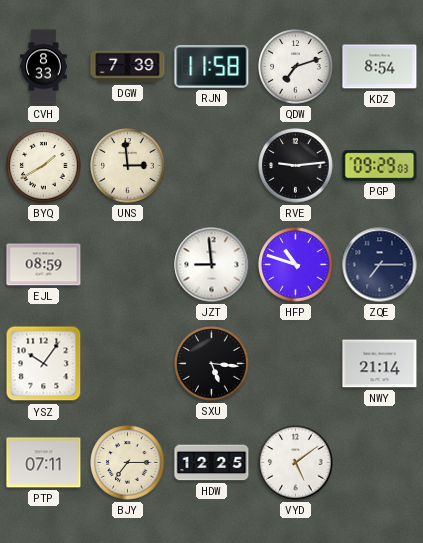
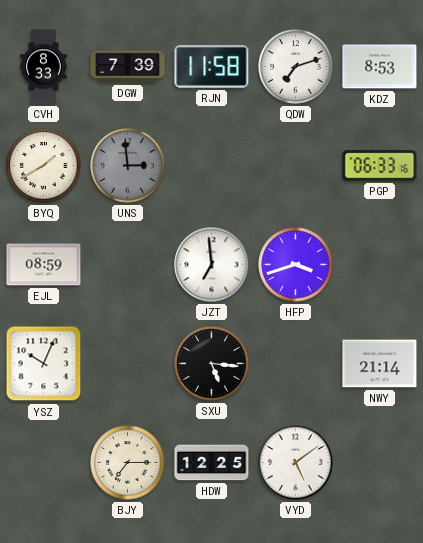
KDZ: 8:54 -> 8:53
UNS dial: cream -> grey
RVE: 9:14 -> none
PGP: 09:29 -> 06:33
JZT: 8:59 -> 6:59
HFP: 10:48 -> 3:42
ZQE: 7:15 -> none
YSZ: 10:06 -> 10:04
PTP: 07:11 -> none
